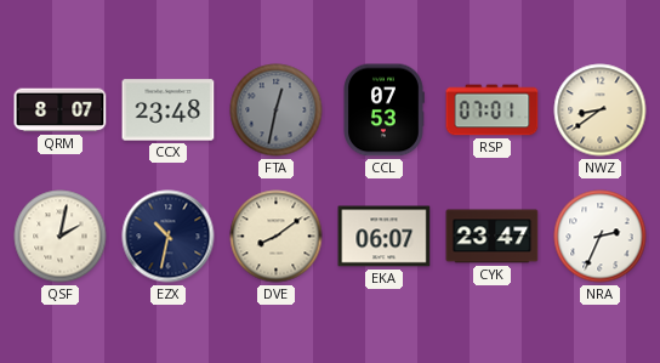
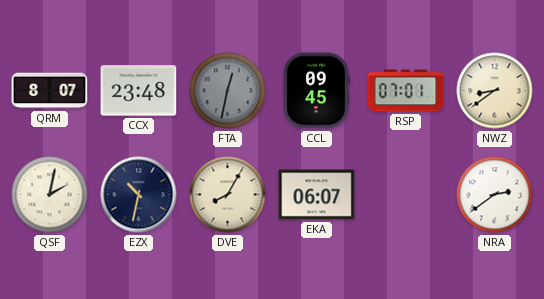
CCL: 07:53 -> 09:45
DVE: 8:09 -> 8:05
CYK: 23:47 -> none
NRA: 2:34 -> 2:39
